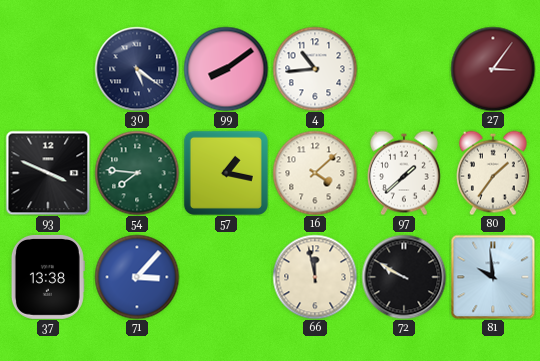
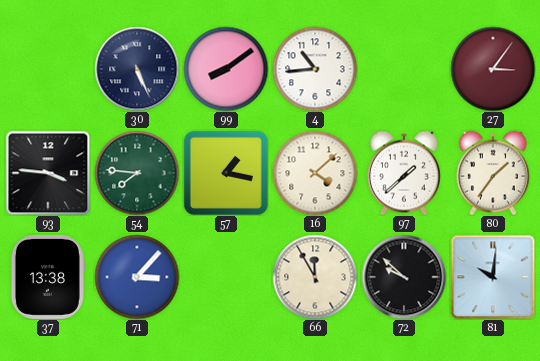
30: 5:21 -> 5:26
93: 3:49 -> 3:46
66: 11:58 -> 11:55
72: 9:50 -> 9:52
81: 9:59 -> 10:01
